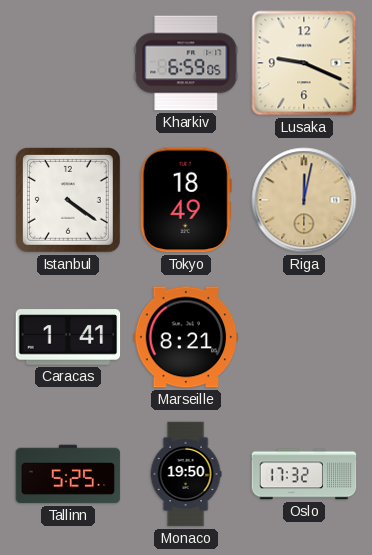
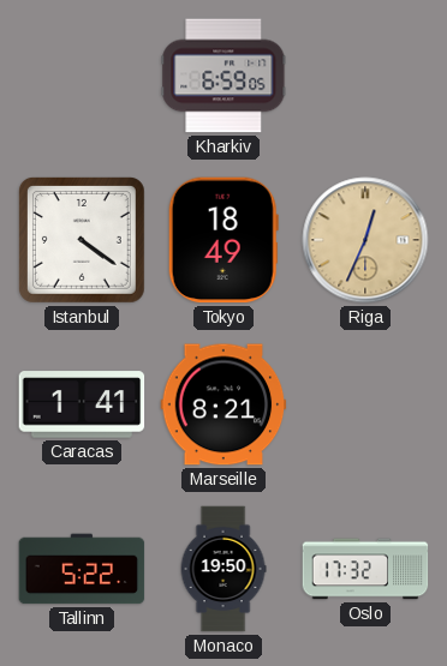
Lusaka: 9:19 -> none
Riga: 12:02 -> 12:34
Tallinn: 5:25 -> 5:22
